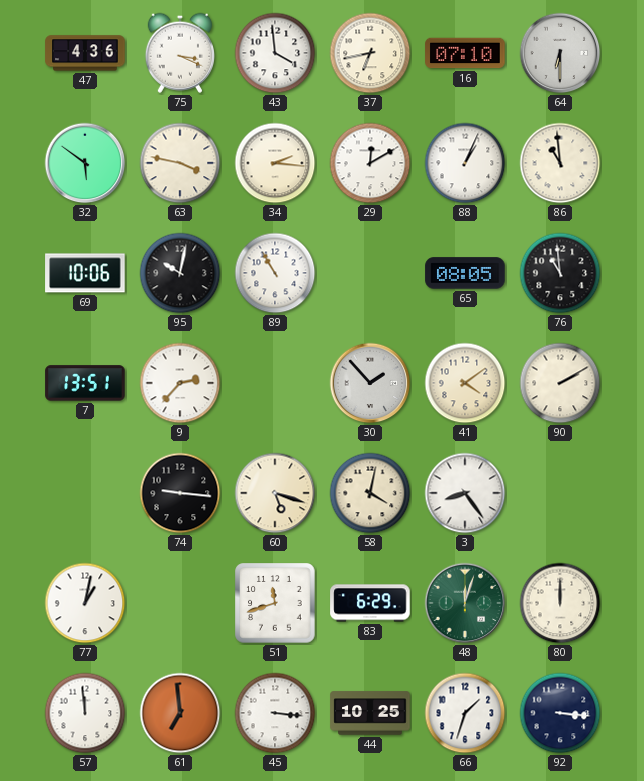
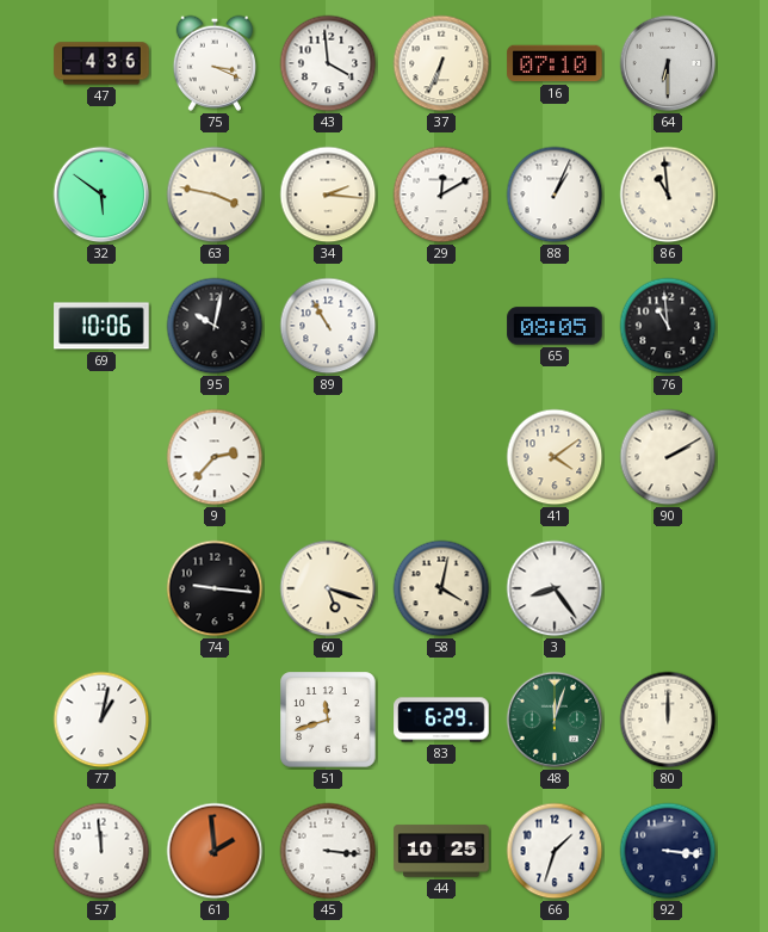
37: 6:43 -> 6:34
7: 13:51 -> none
30: 1:53 -> none
61: 6:59 -> 1:59
